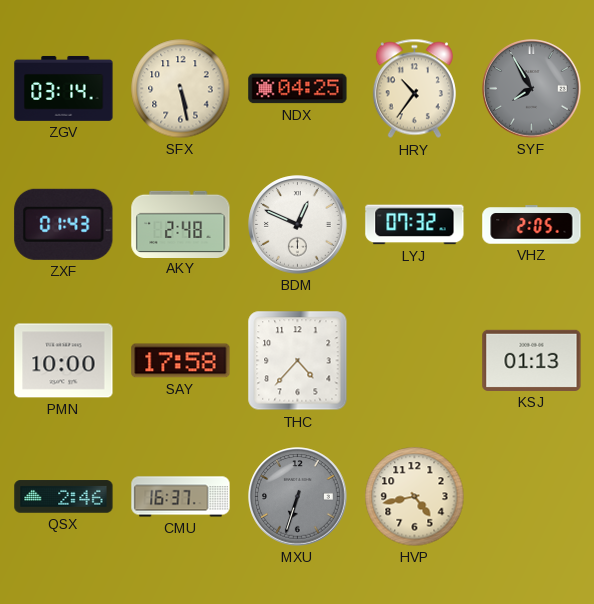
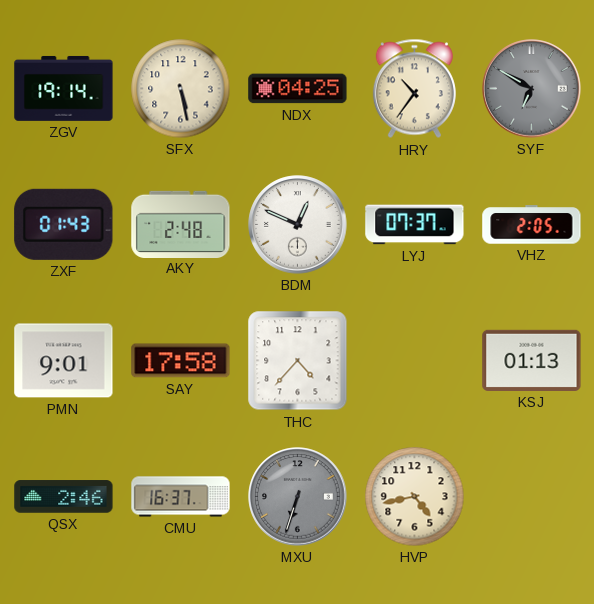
ZGV: 03:14 -> 19:14
SYF: 7:55 -> 6:50
LYJ: 07:32 -> 07:37
PMN: 10:00 -> 9:01
